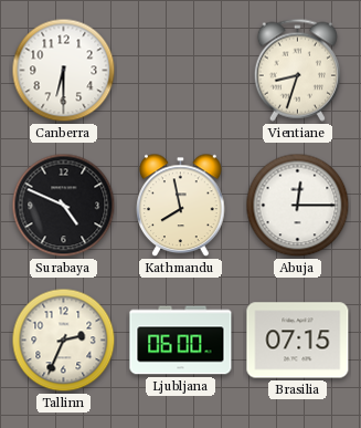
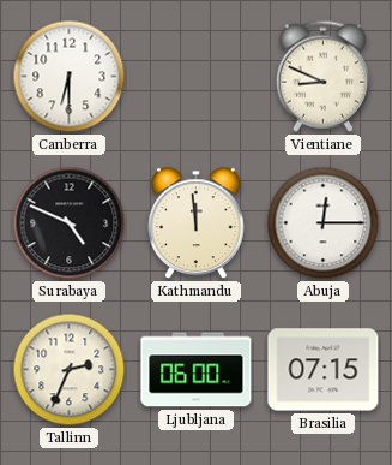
Vientiane: 8:33 -> 8:49
Kathmandu: 7:58 -> 11:59
